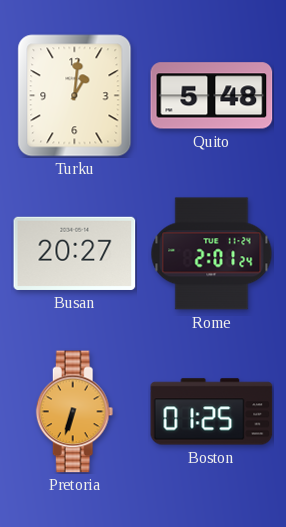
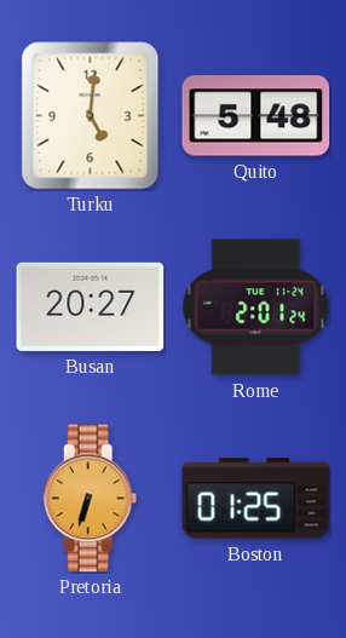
Turku: 1:01 -> 5:01
